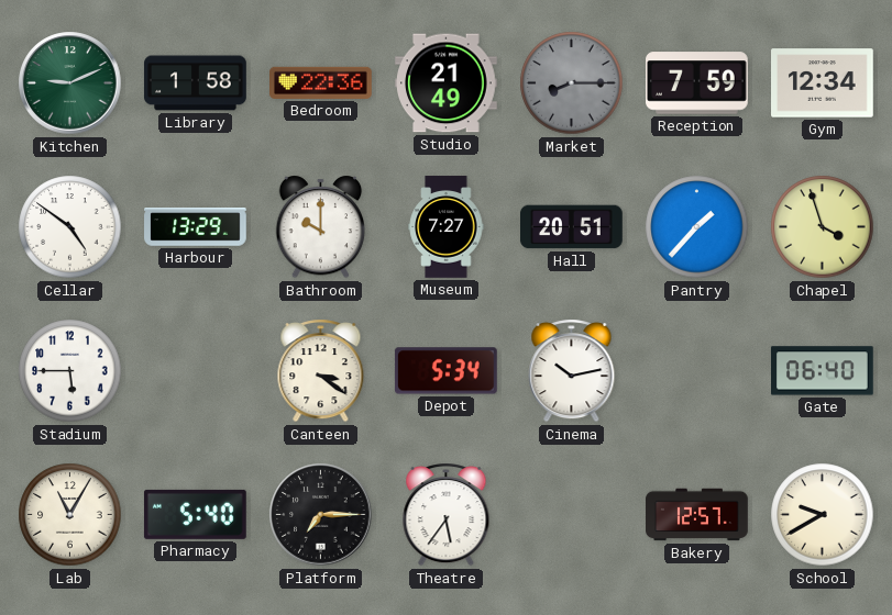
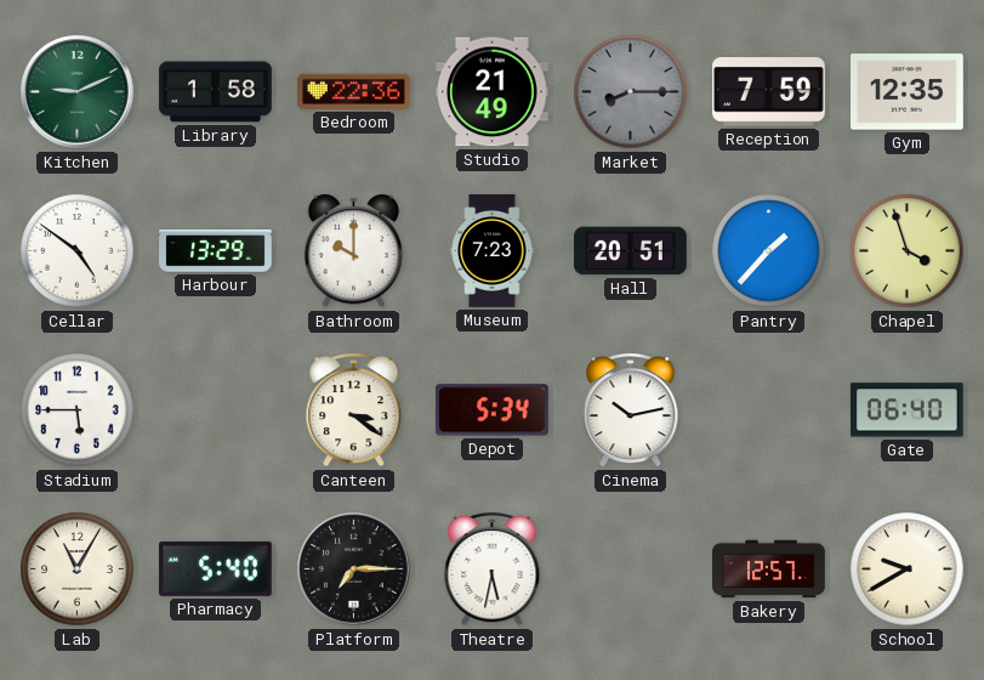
Gym: 12:34 -> 12:35
Museum: 7:27 -> 7:23
Theatre: 5:36 -> 5:32
